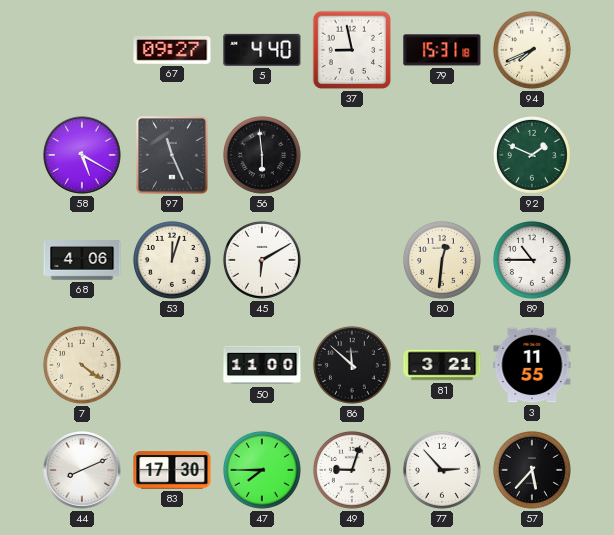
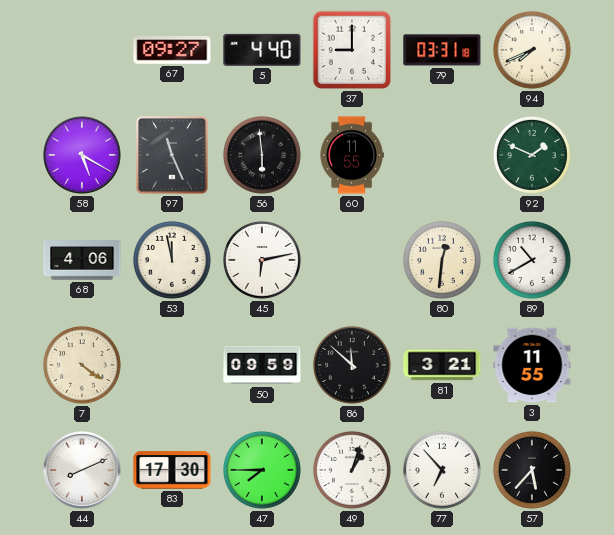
37: 8:58 -> 9:00
79: 15:31 -> 03:31
60: none -> 11:55
53: 12:03 -> 11:58
45: 6:10 -> 6:13
89: 10:45 -> 10:40
50: 11:00 -> 09:59
49: 9:03 -> 1:03
77: 2:53 -> 6:53
